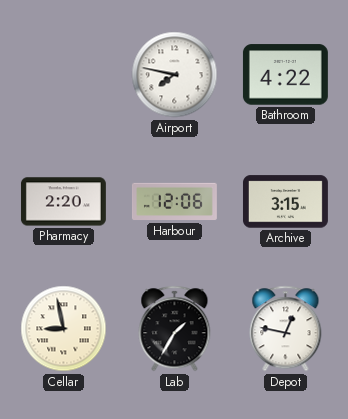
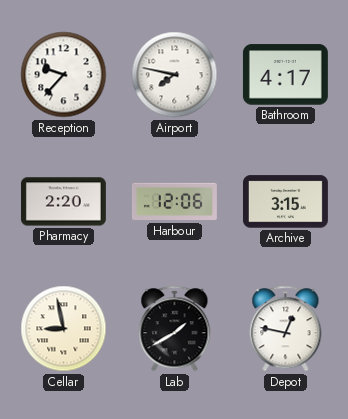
Reception: none -> 9:37
Bathroom: 4:22 -> 4:17
Lab: 1:35 -> 1:40
